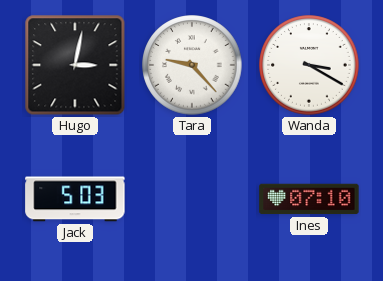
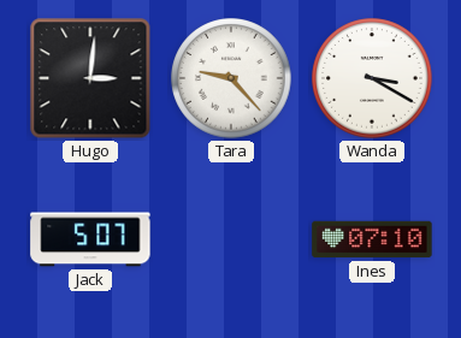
Hugo: 3:02 -> 3:01
Jack: 5:03 -> 5:07
